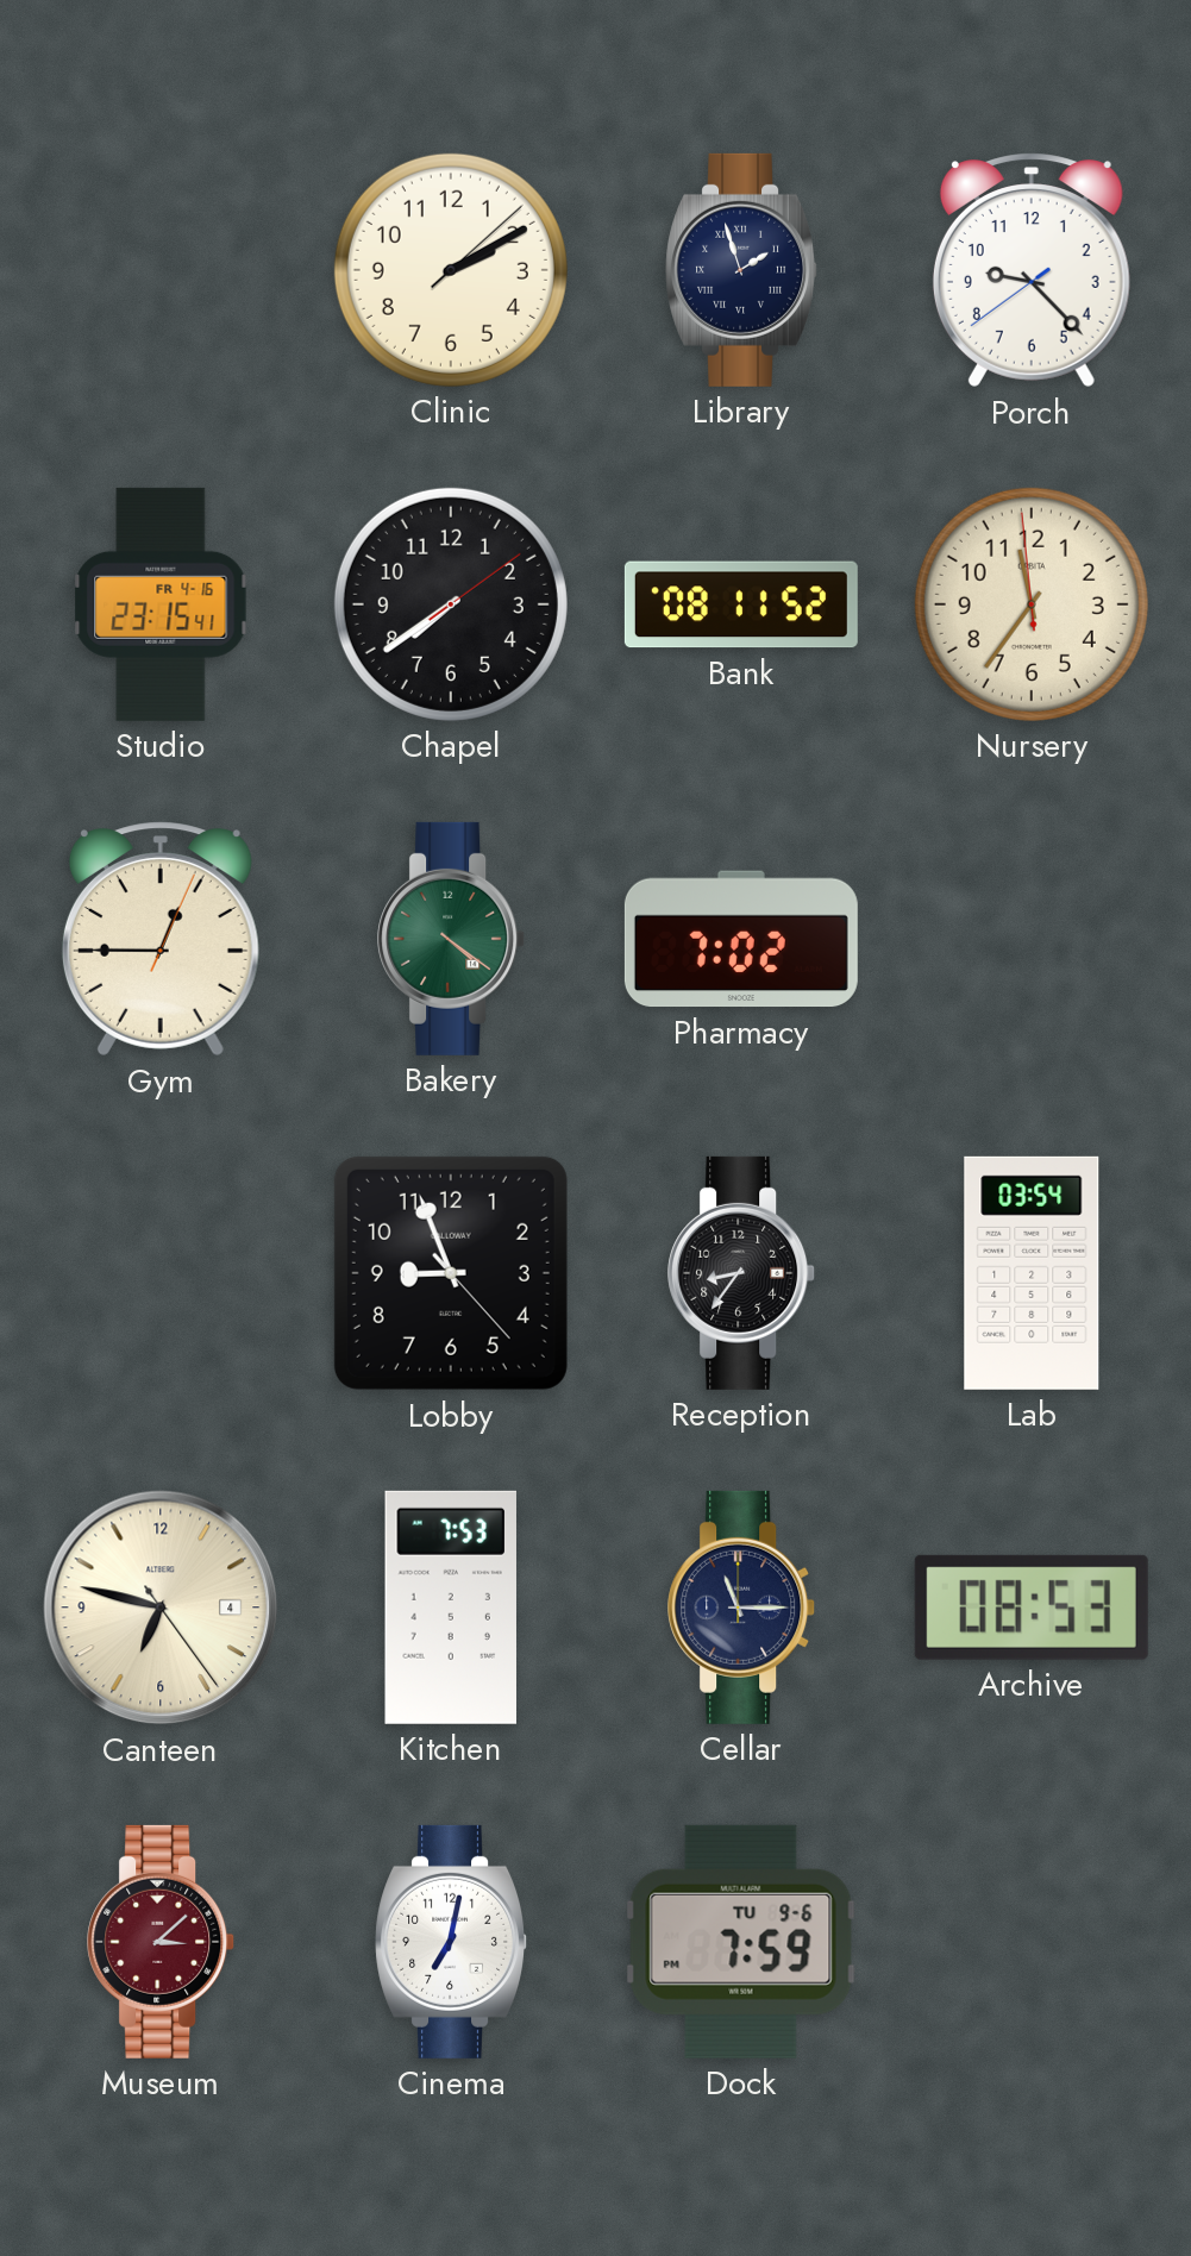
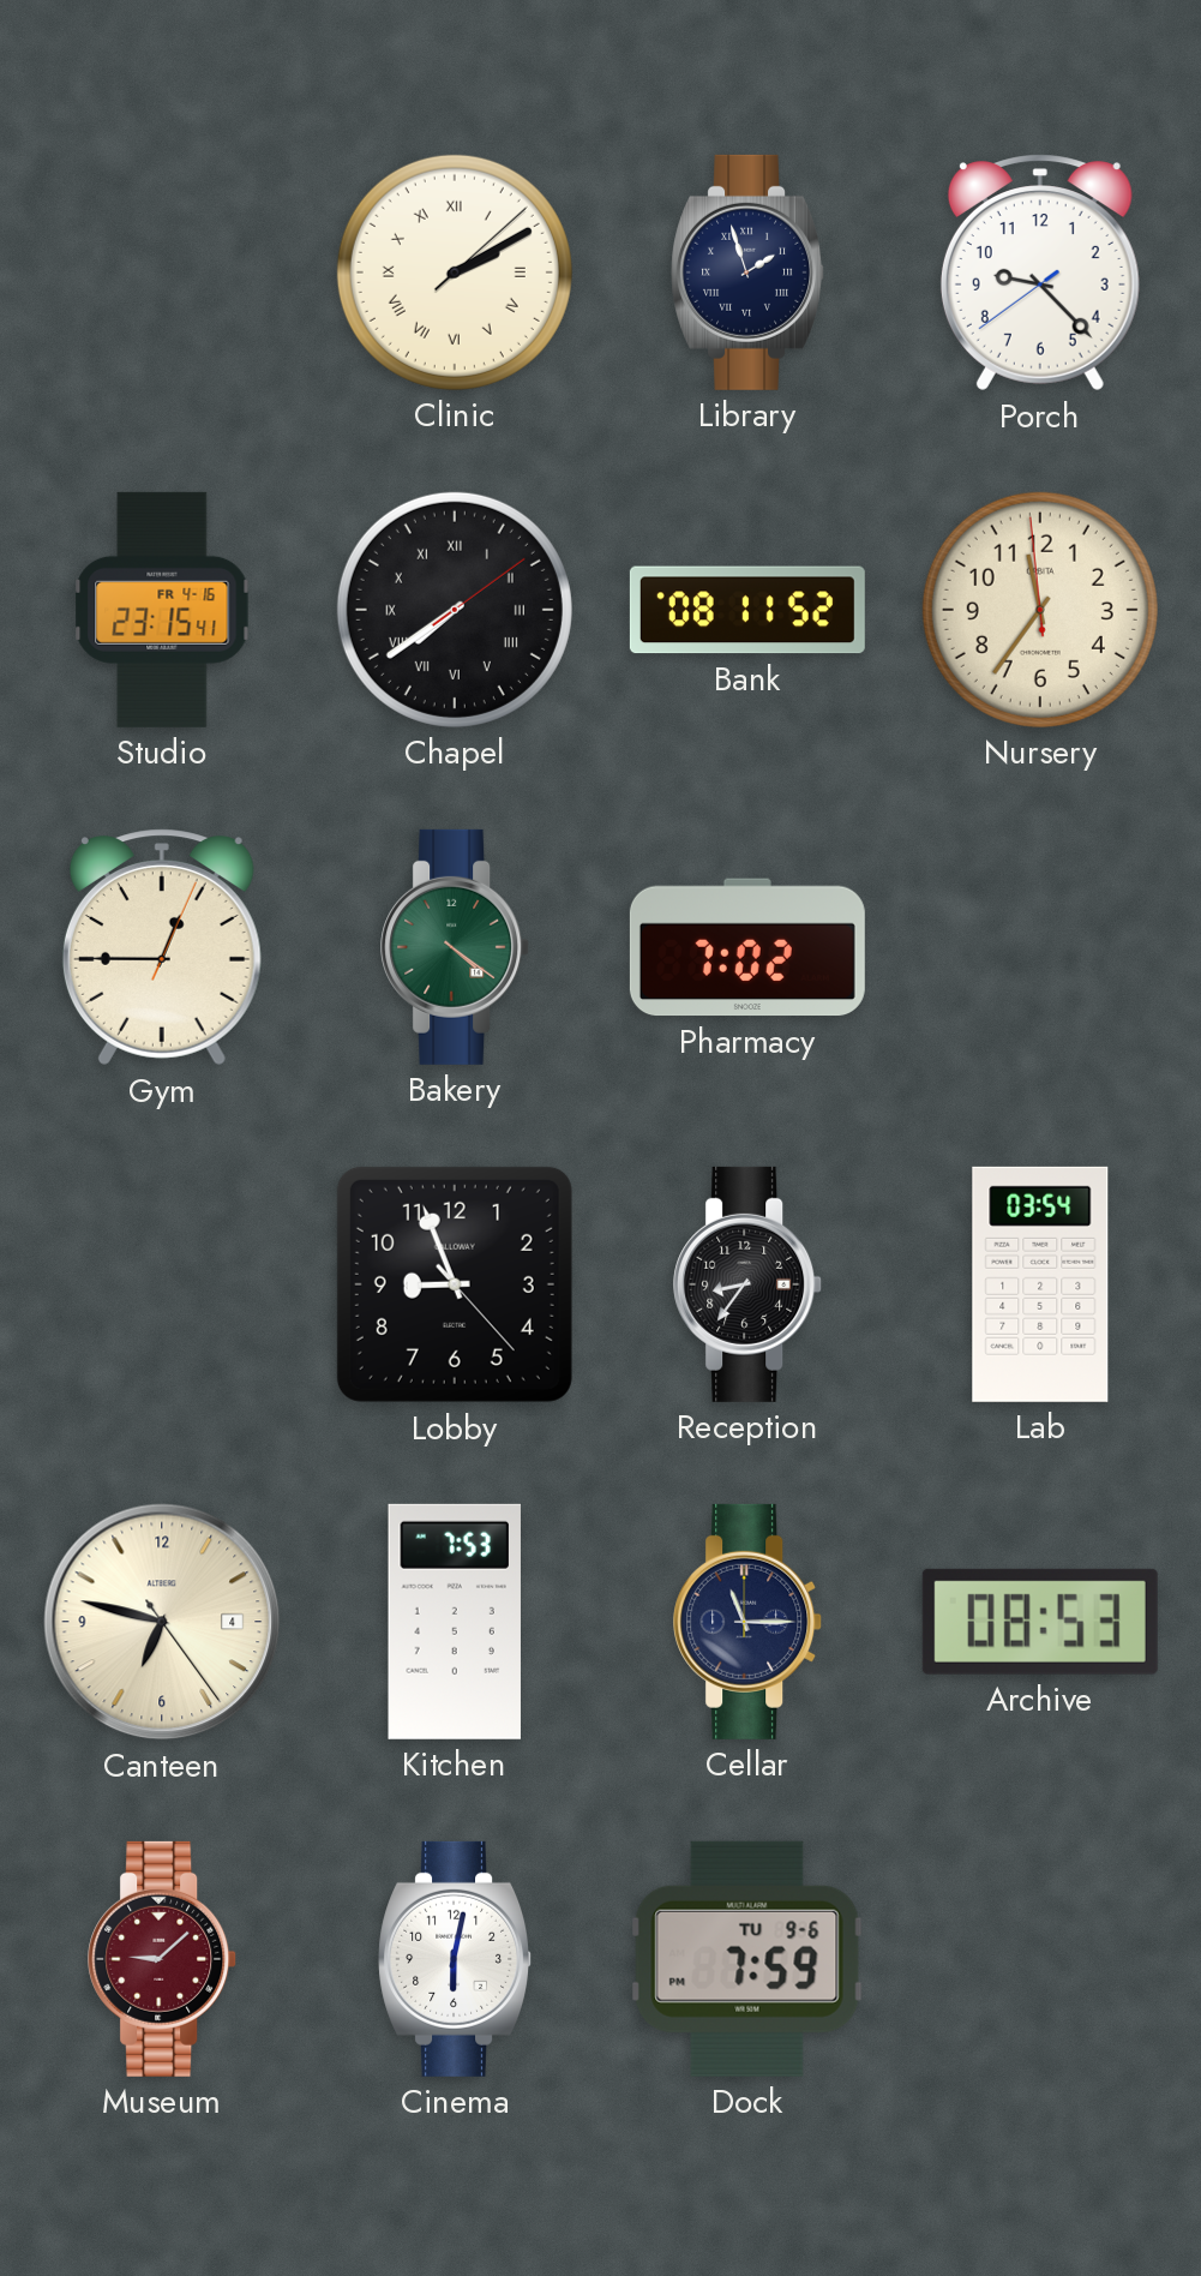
Clinic numerals: Arabic -> Roman
Chapel numerals: Arabic -> Roman
Museum: 3:08 -> 9:08
Cinema: 7:02 -> 6:02
